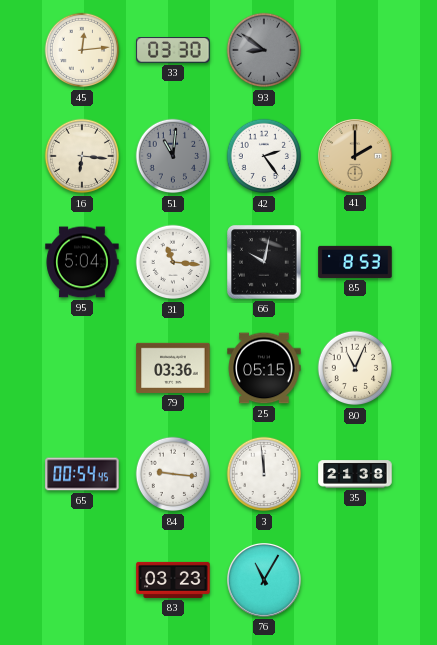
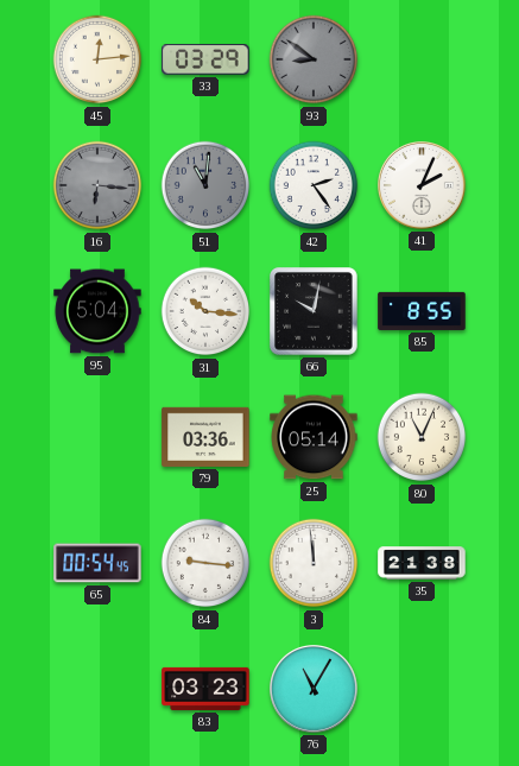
33: 03:30 -> 03:29
16 dial: cream -> grey
41: 2:00 -> 2:04
41 dial: champagne -> white
31: 11:16 -> 10:16
85: 8:53 -> 8:55
25: 05:15 -> 05:14
